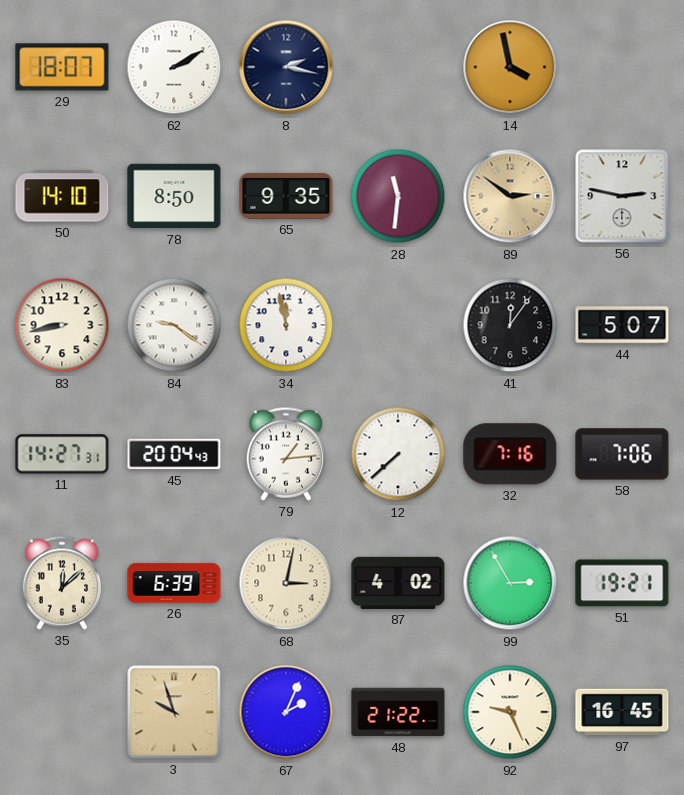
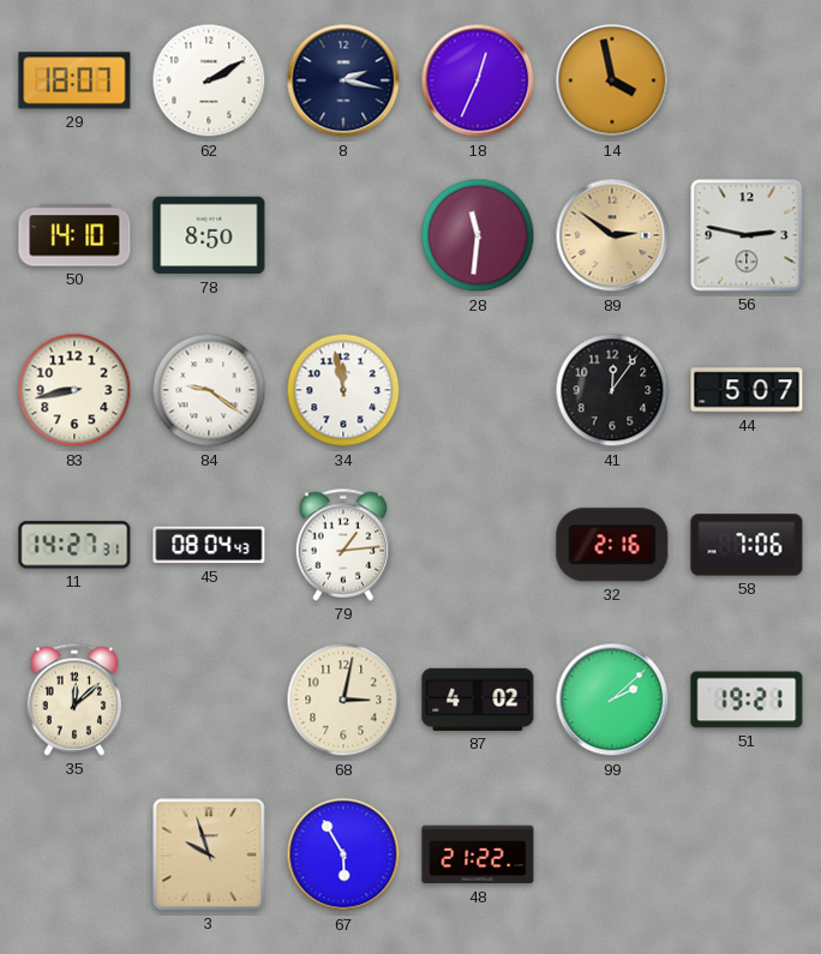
18: none -> 12:34
65: 9:35 -> none
45: 20:04 -> 08:04
12: 7:38 -> none
32: 7:16 -> 2:16
26: 6:39 -> none
99: 2:55 -> 2:08
67: 2:04 -> 5:55
92: 9:26 -> none
97: 16:45 -> none
